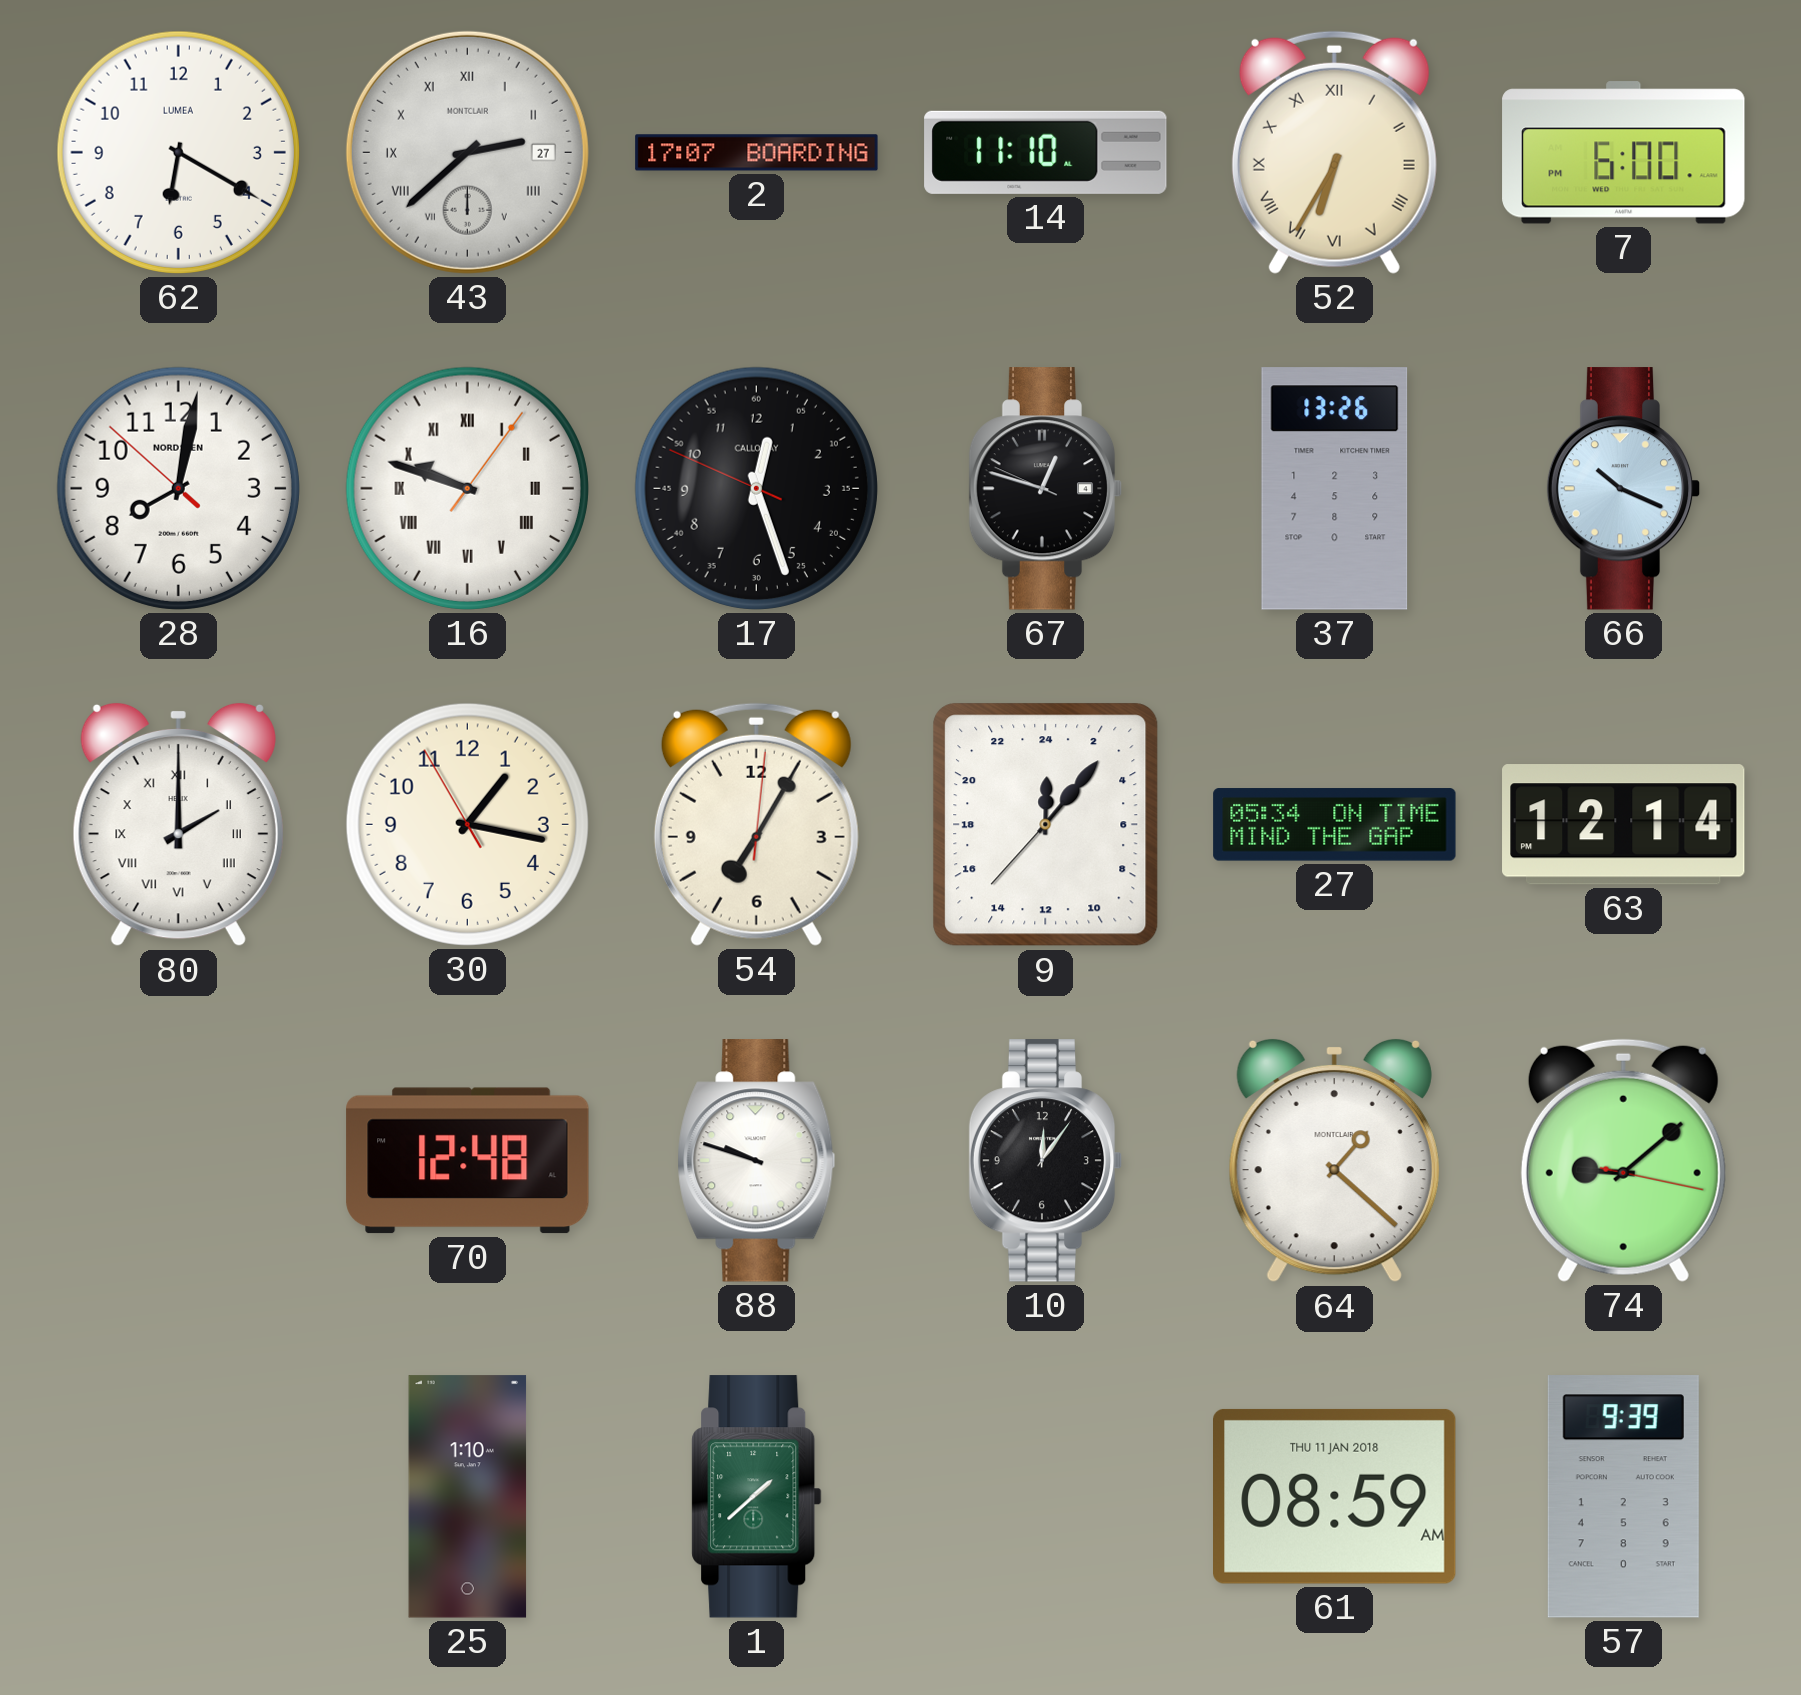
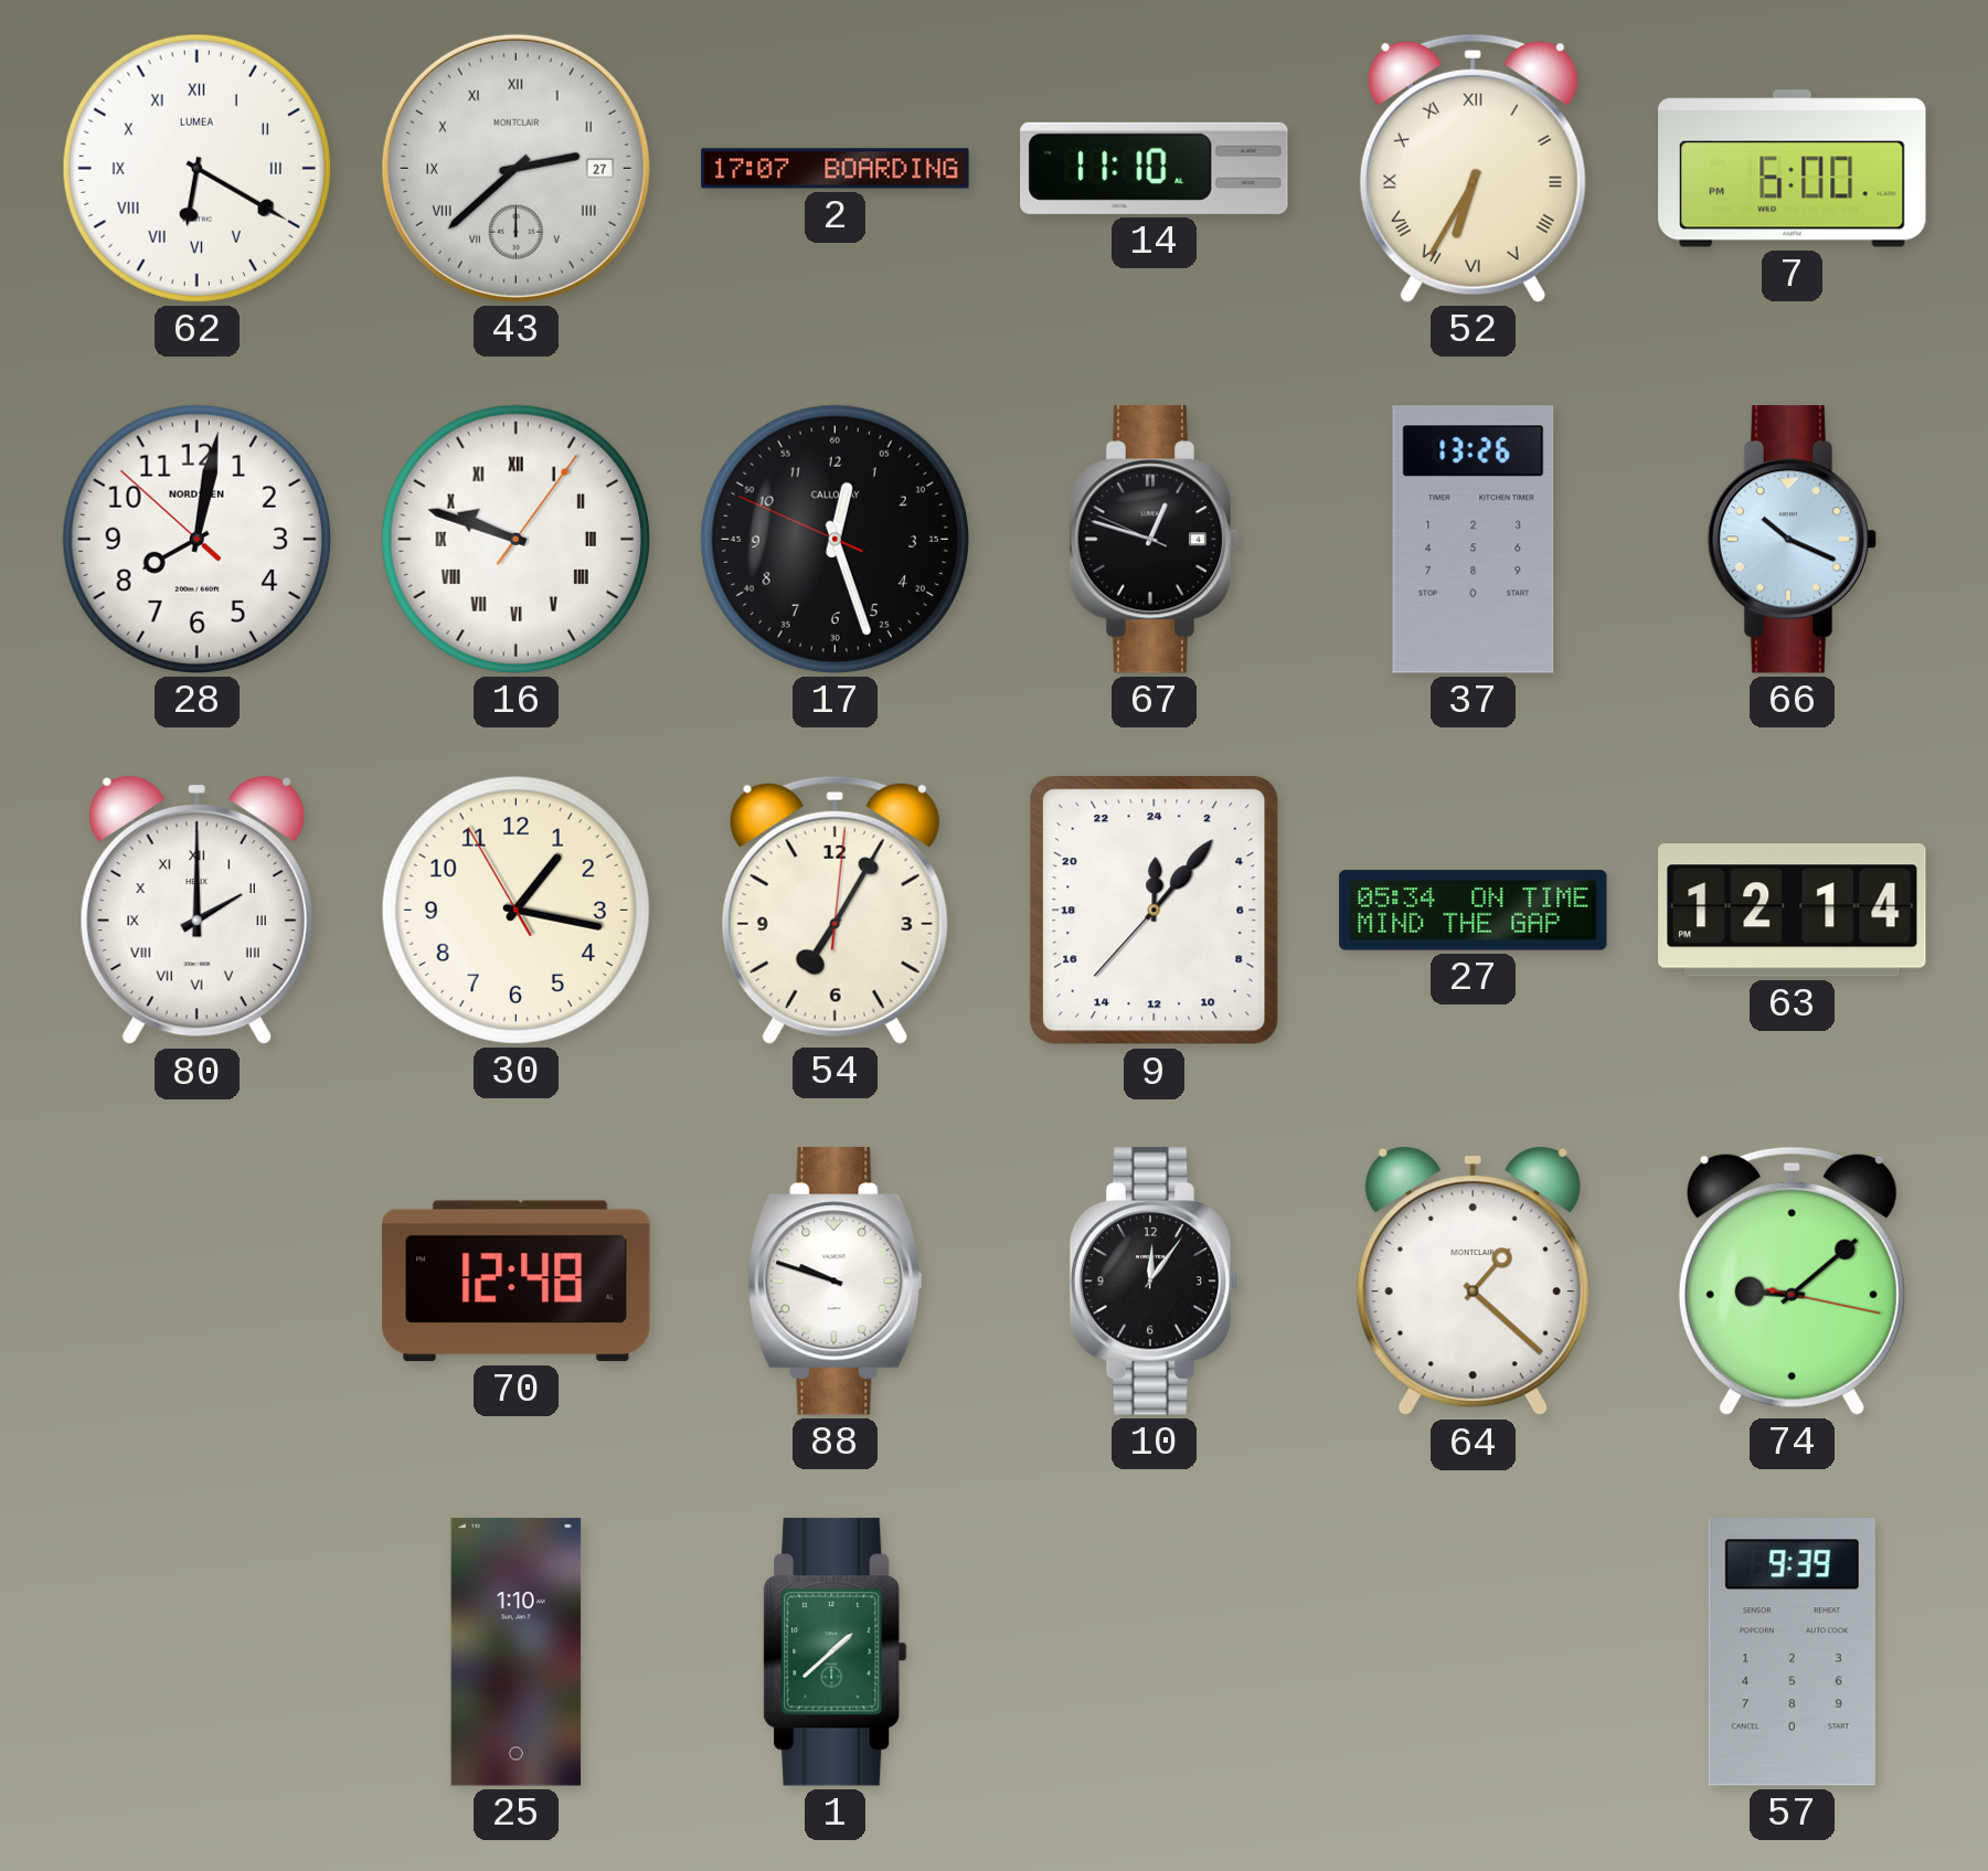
62 numerals: Arabic -> Roman
61: 08:59 -> none
